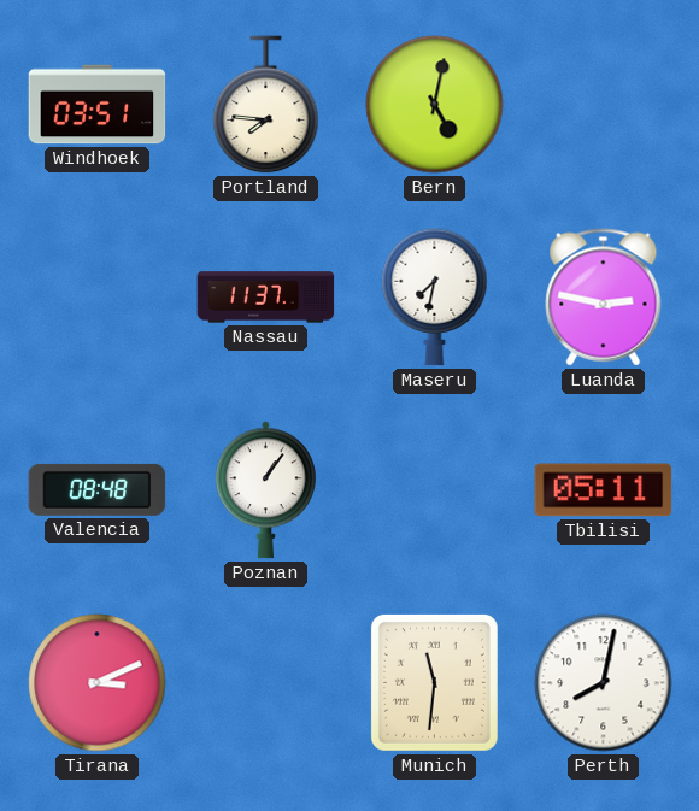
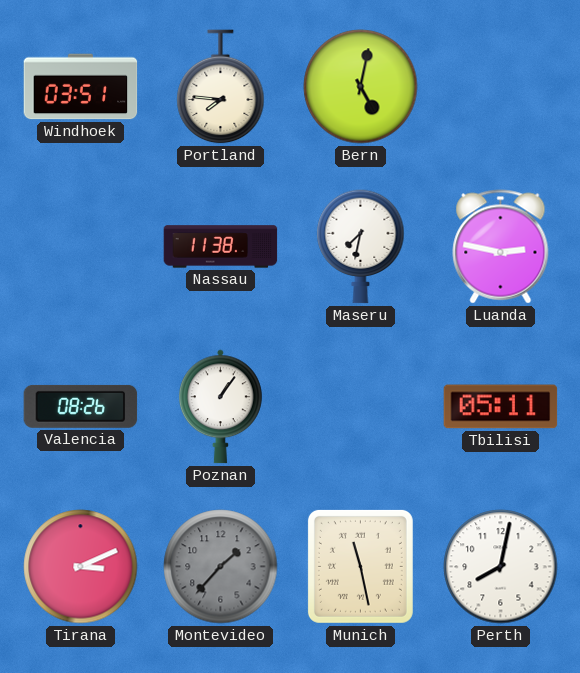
Nassau: 11:37 -> 11:38
Valencia: 08:48 -> 08:26
Montevideo: none -> 1:37
Munich: 11:31 -> 11:28
